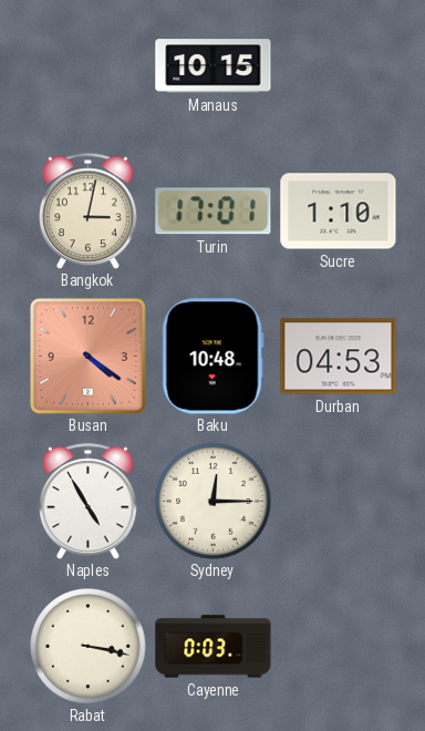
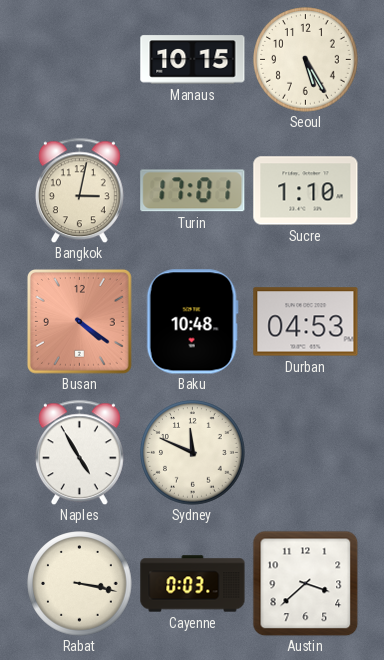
Seoul: none -> 5:25
Sydney: 12:15 -> 11:49
Austin: none -> 3:38
